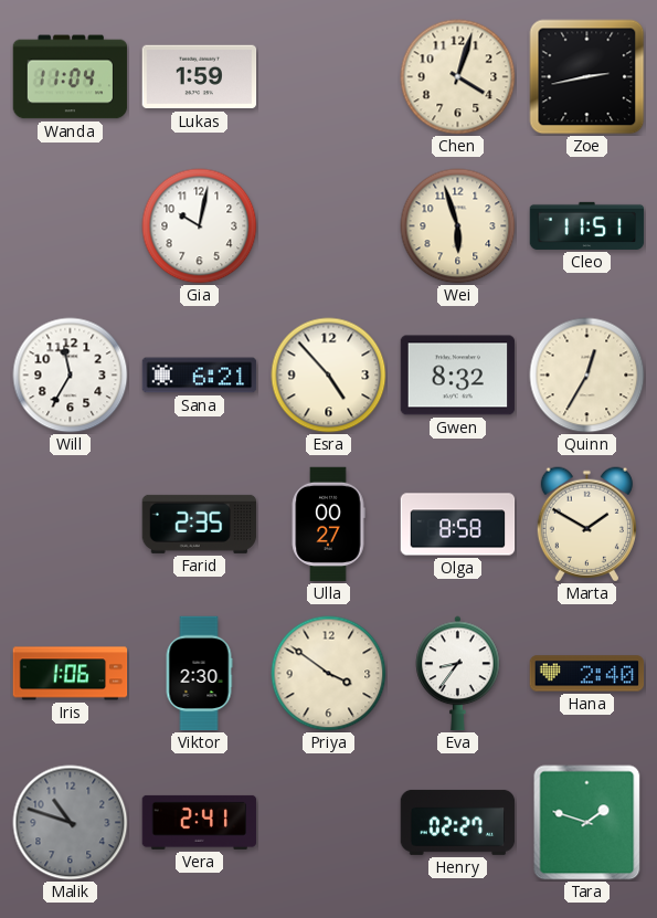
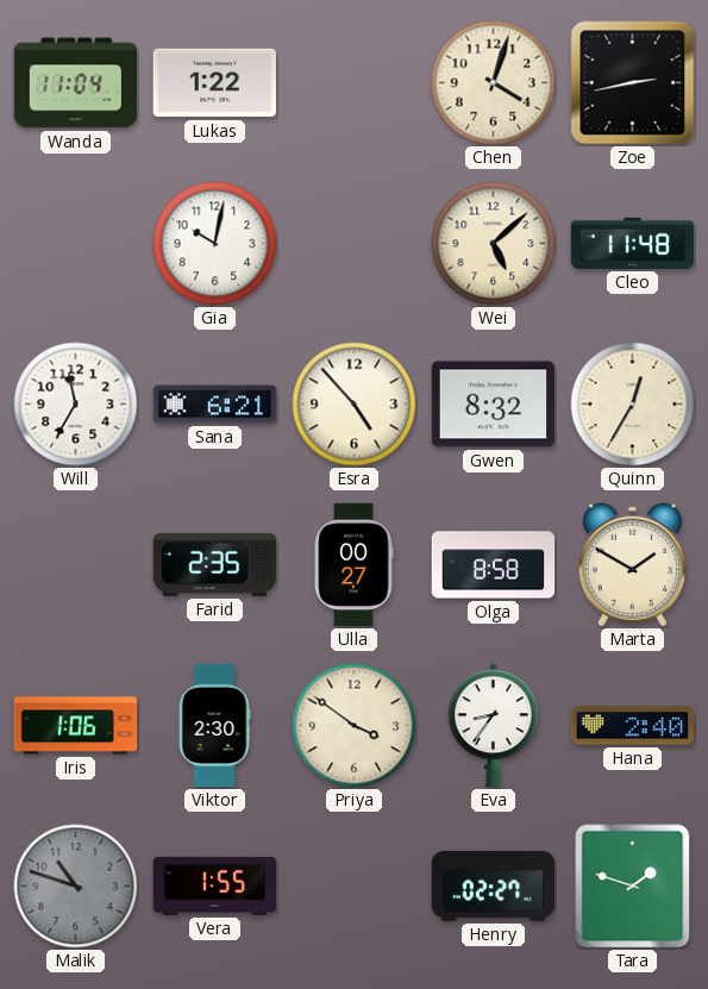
Lukas: 1:59 -> 1:22
Wei: 5:57 -> 5:08
Cleo: 11:51 -> 11:48
Vera: 2:41 -> 1:55
